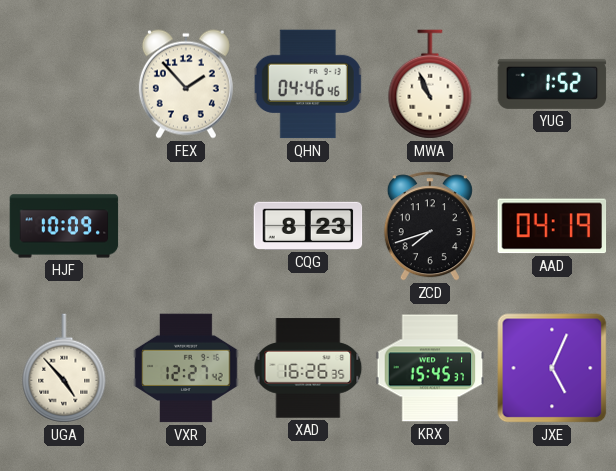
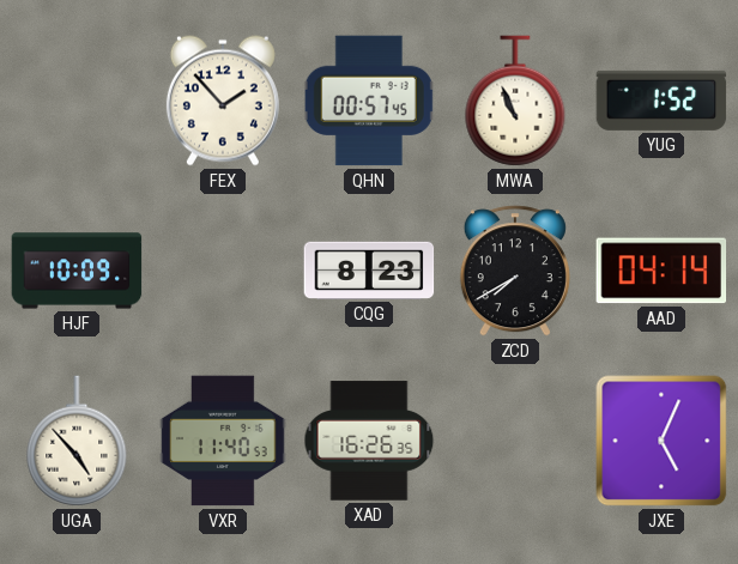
QHN: 04:46 -> 00:57
ZCD: 7:42 -> 7:40
AAD: 04:19 -> 04:14
VXR: 12:27 -> 11:40
KRX: 15:45 -> none
